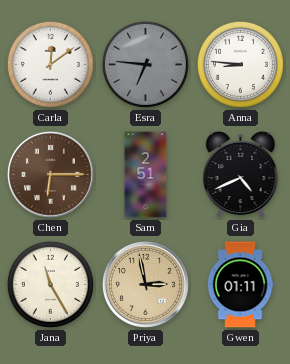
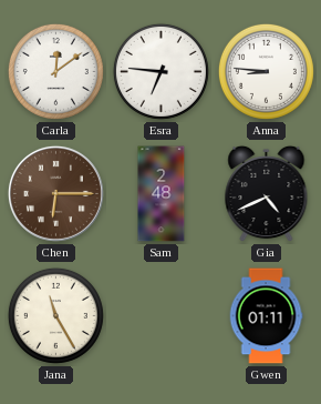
Esra dial: grey -> white
Sam: 2:51 -> 2:48
Priya: 2:58 -> none
